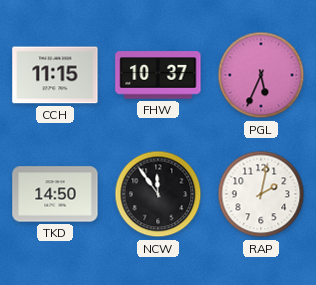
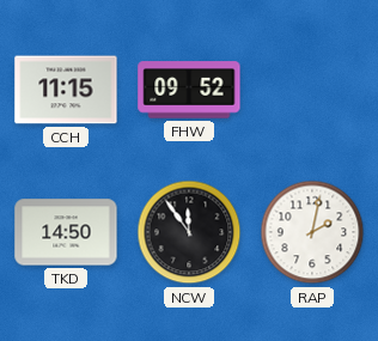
FHW: 10:37 -> 09:52
PGL: 5:34 -> none
